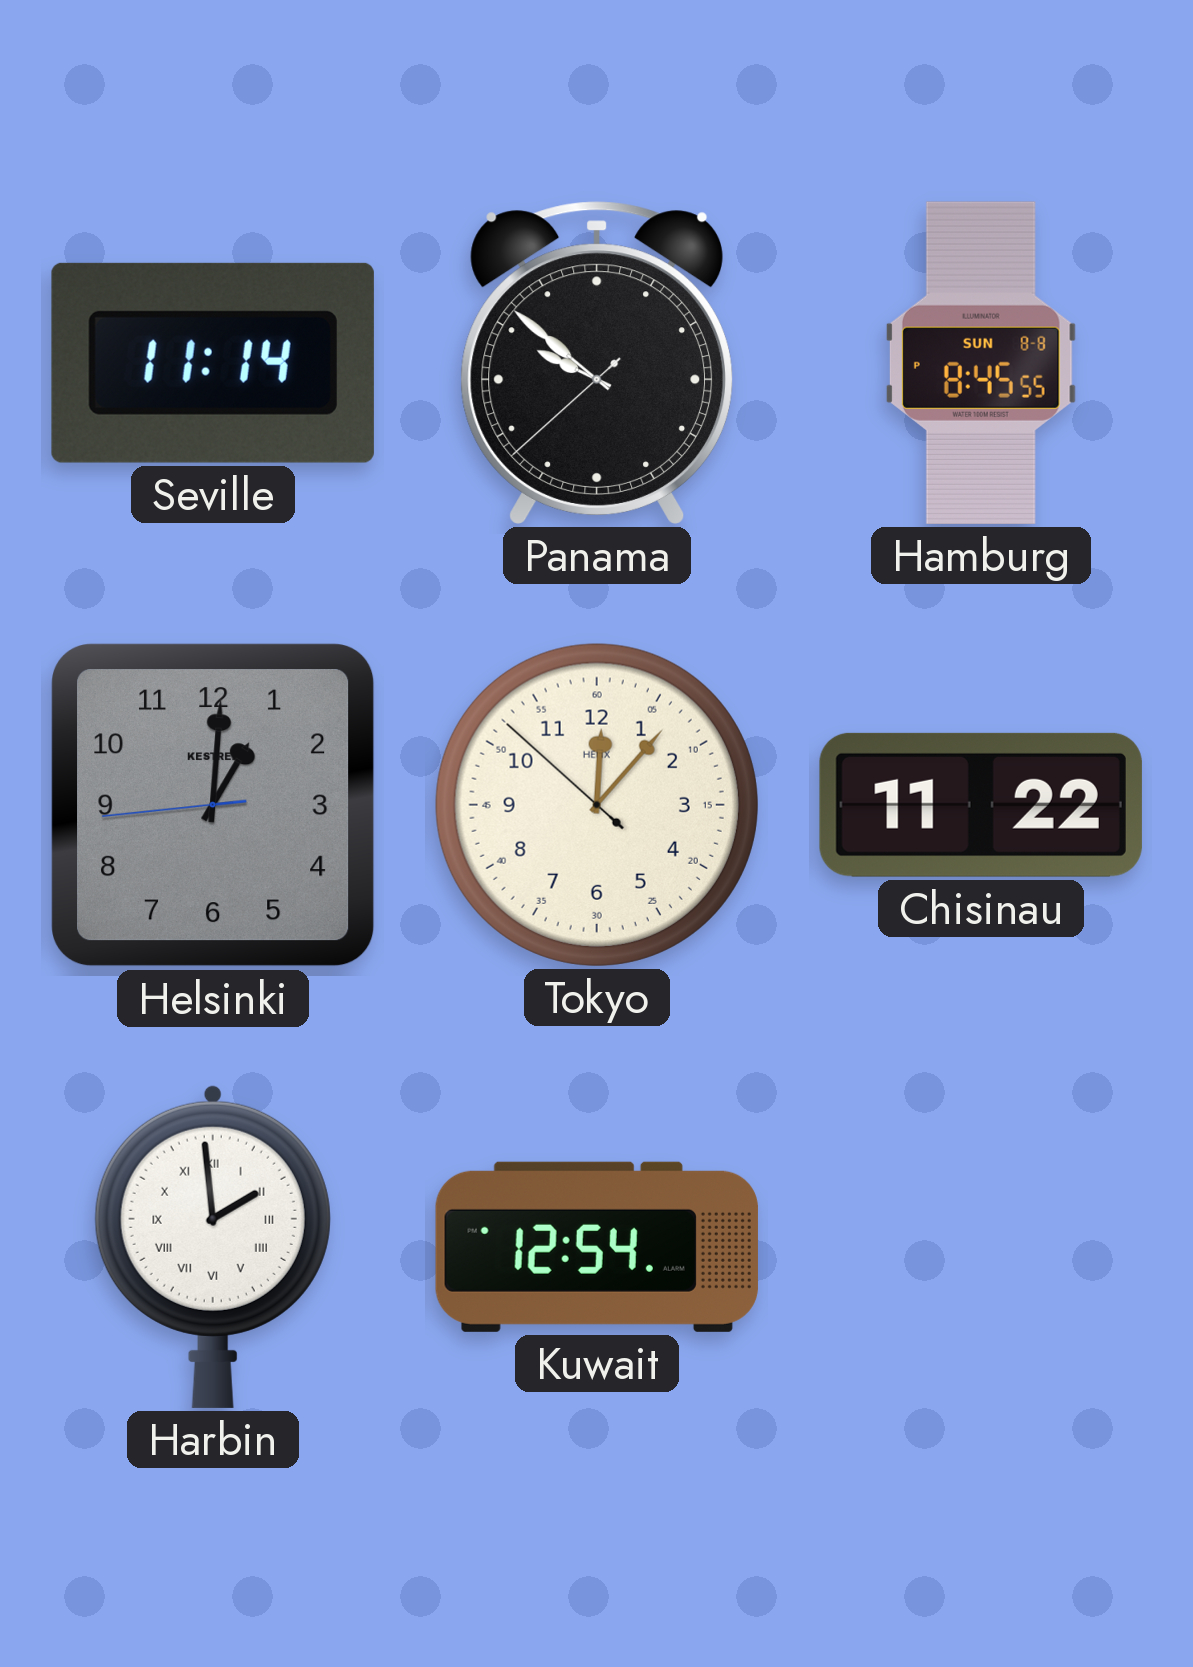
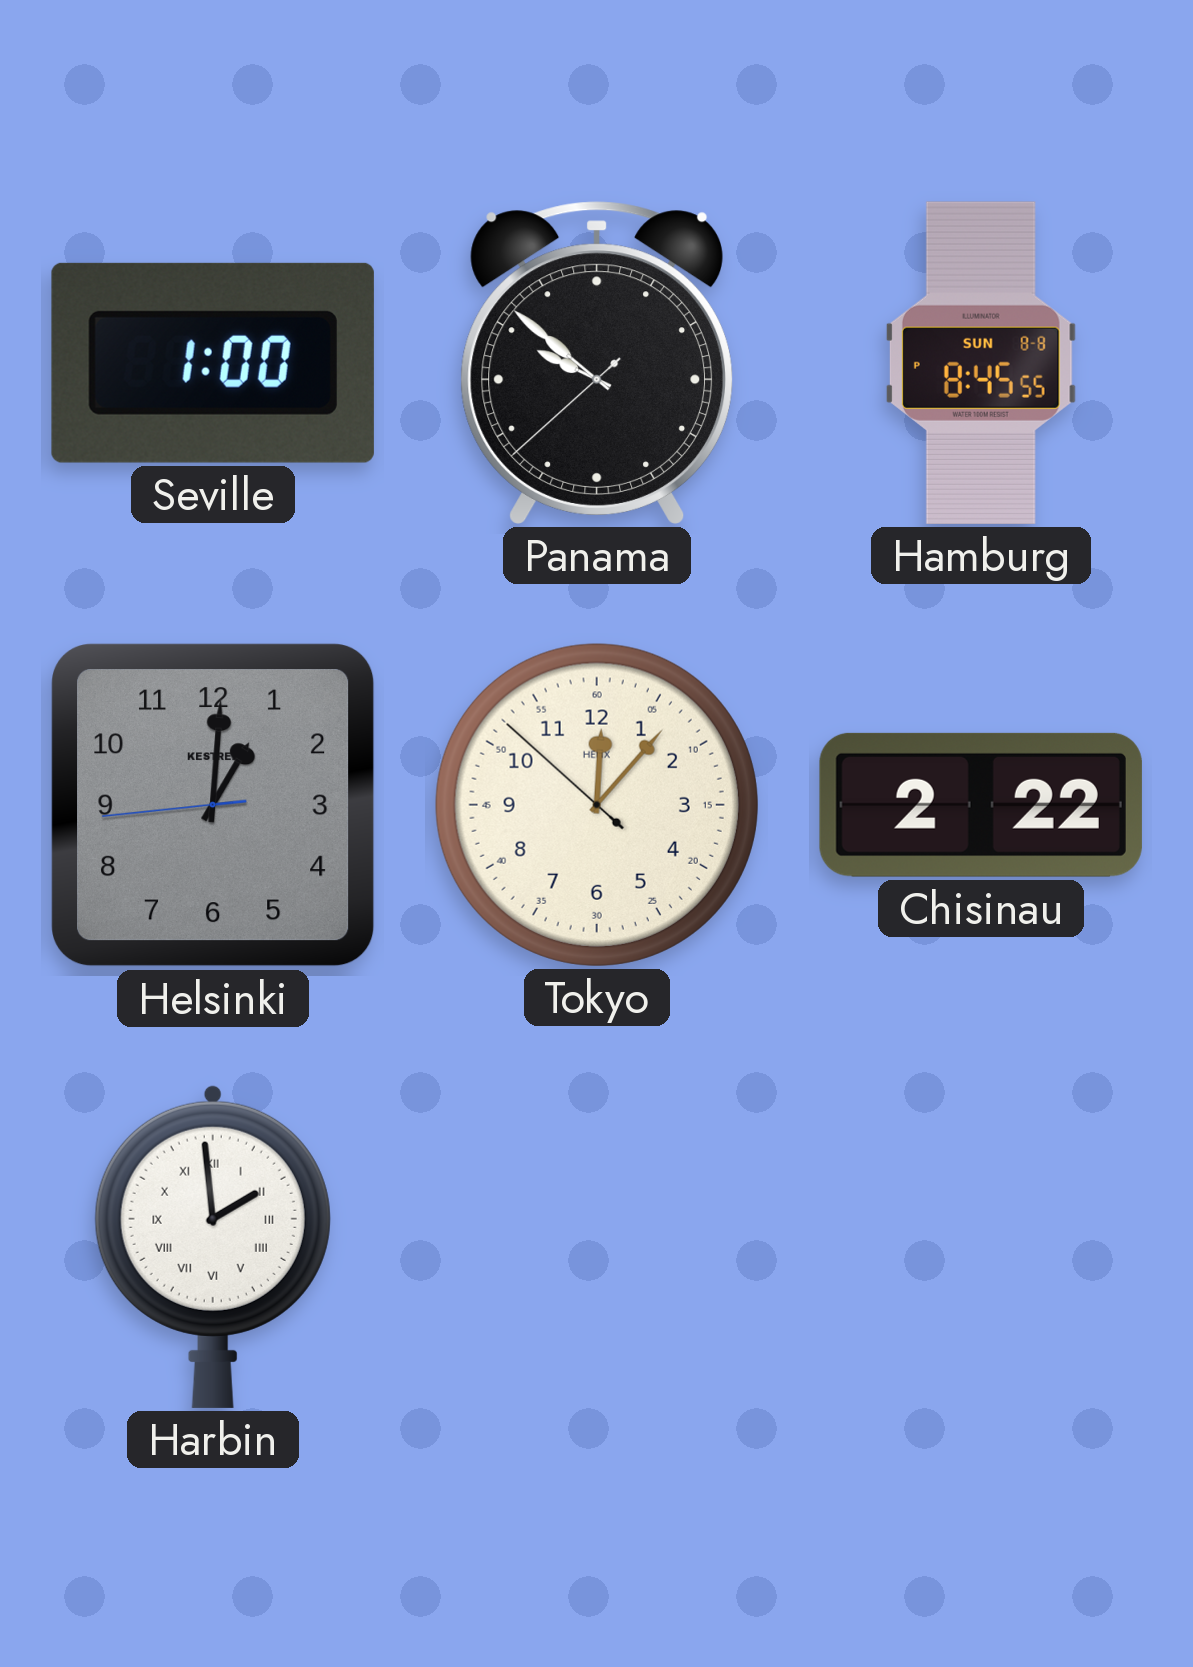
Seville: 11:14 -> 1:00
Chisinau: 11:22 -> 2:22
Kuwait: 12:54 -> none
